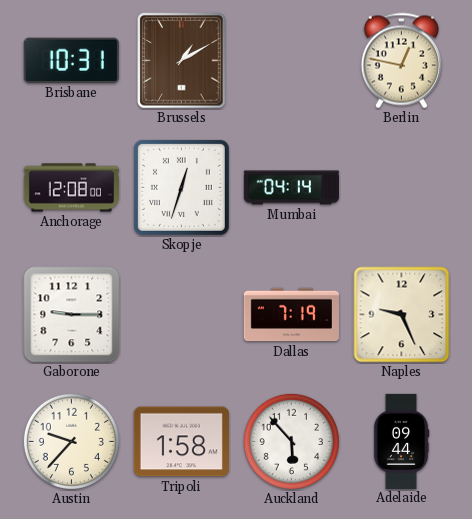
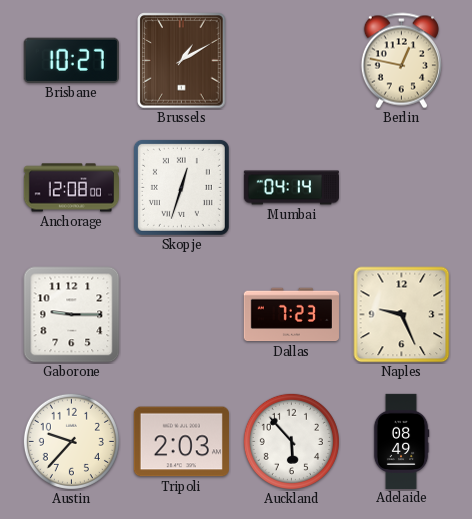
Brisbane: 10:31 -> 10:27
Dallas: 7:19 -> 7:23
Tripoli: 1:58 -> 2:03
Adelaide: 09:44 -> 08:49
